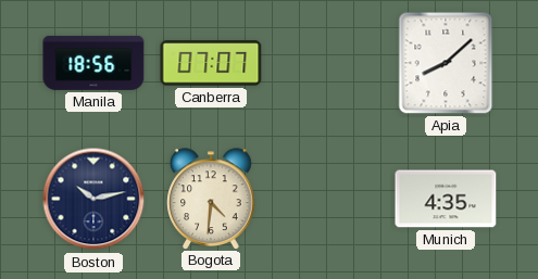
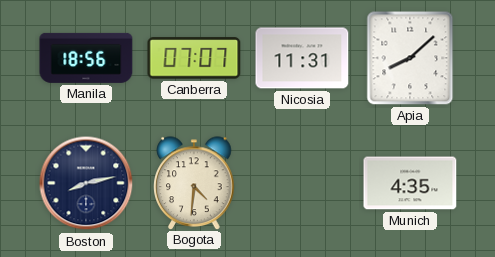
Nicosia: none -> 11:31
Boston: 10:13 -> 8:13
